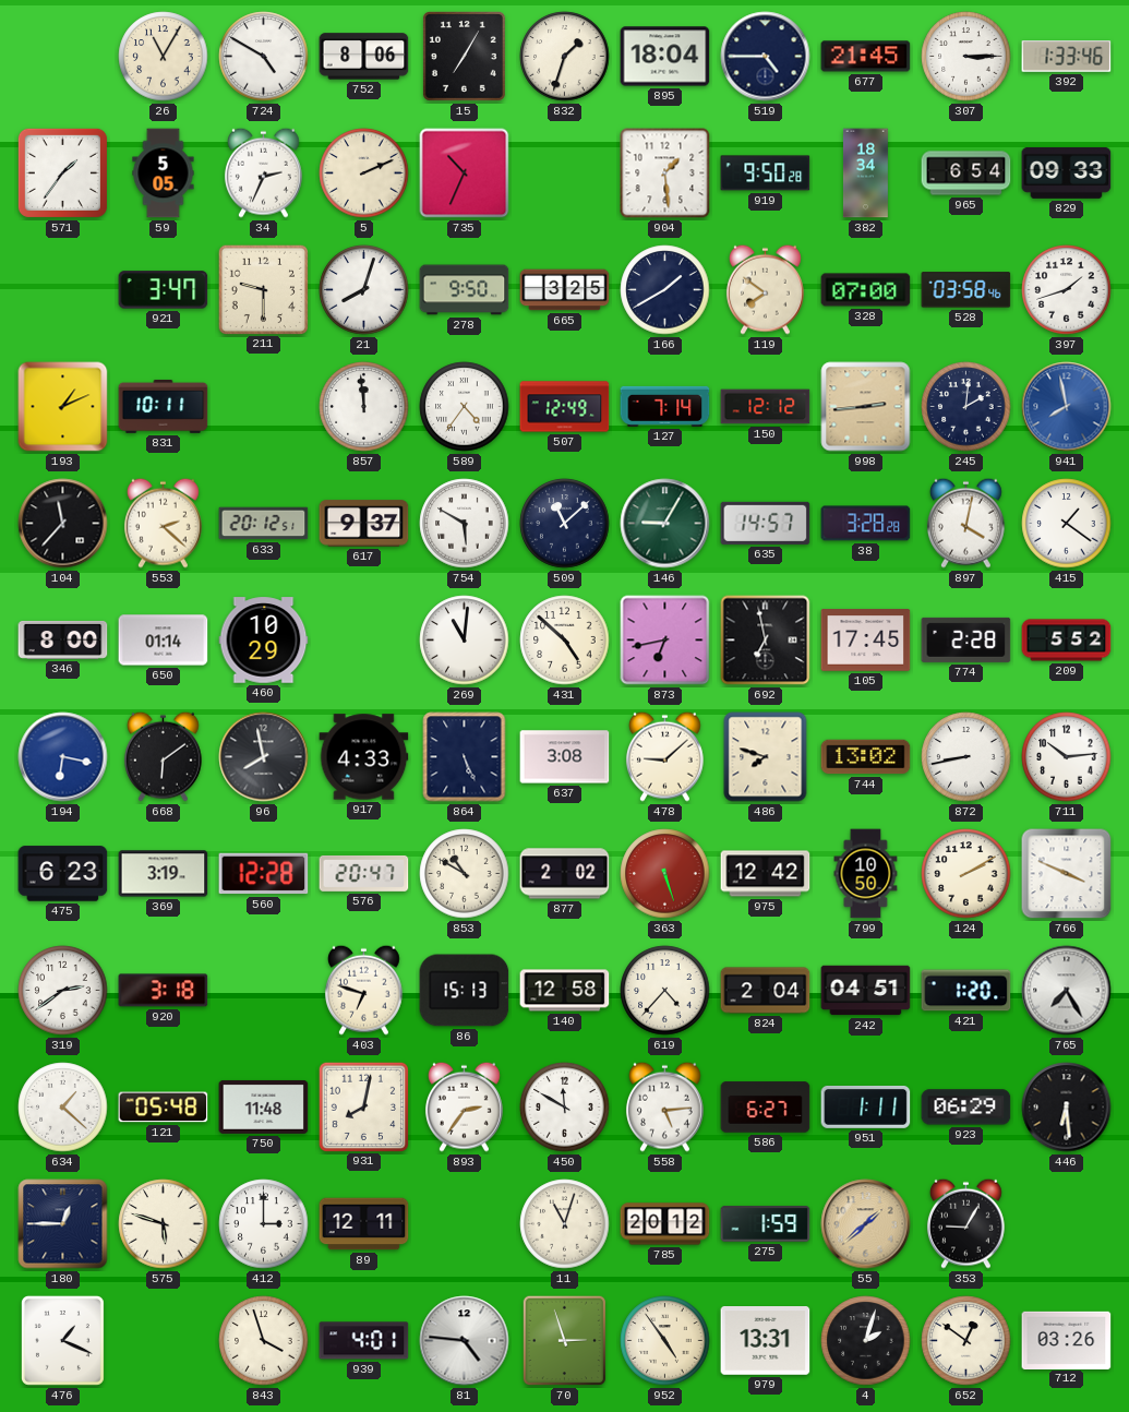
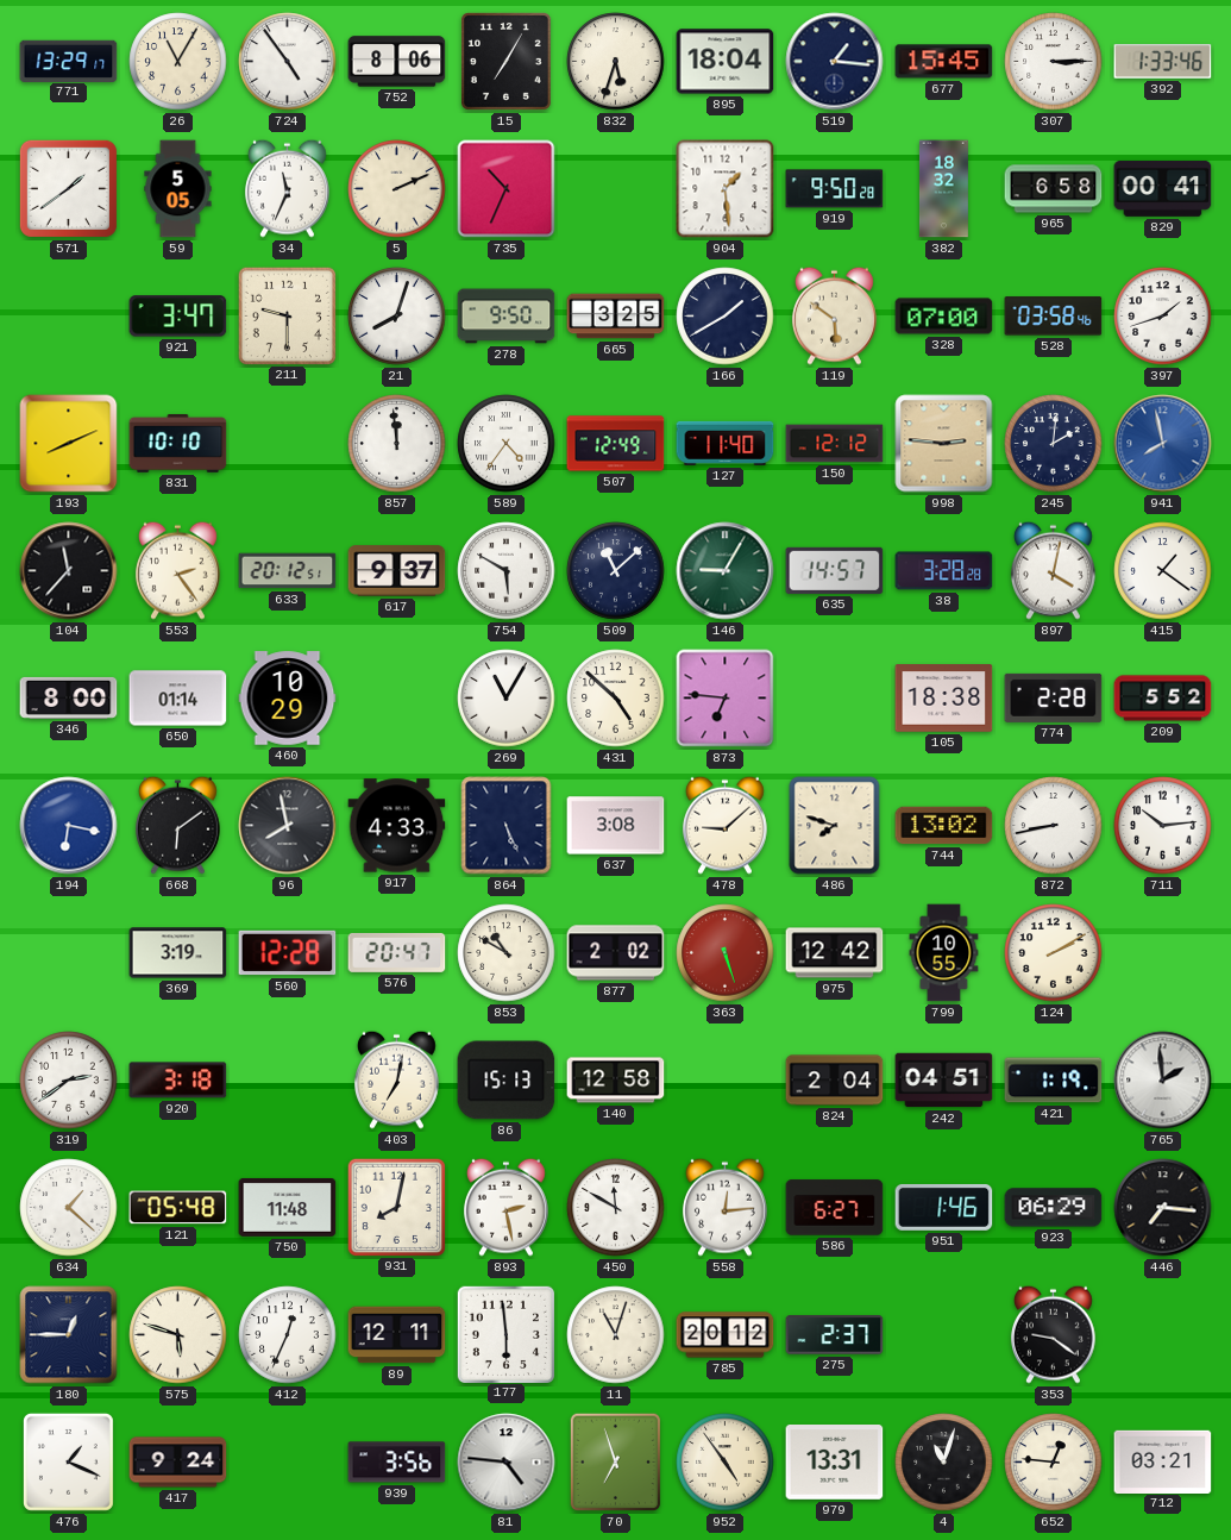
771: none -> 13:29
724: 4:50 -> 4:54
832: 1:33 -> 5:33
519: 4:45 -> 1:16
677: 21:45 -> 15:45
571: 1:36 -> 1:39
34: 2:34 -> 11:34
382: 18:34 -> 18:32
965: 6:54 -> 6:58
829: 09:33 -> 00:41
119: 7:51 -> 5:51
193: 1:11 -> 8:11
831: 10:11 -> 10:10
127: 7:14 -> 11:40
998: 2:44 -> 2:46
553: 2:22 -> 2:24
269: 11:01 -> 11:05
873: 6:43 -> 6:46
692: 6:58 -> none
105: 17:45 -> 18:38
475: 6:23 -> none
799: 10:50 -> 10:55
766: 3:49 -> none
403: 6:48 -> 7:02
619: 4:37 -> none
421: 1:20 -> 1:19
765: 7:25 -> 1:59
893: 2:36 -> 2:28
558: 5:14 -> 12:14
951: 1:11 -> 1:46
446: 6:29 -> 7:16
412: 3:00 -> 12:34
177: none -> 5:59
275: 1:59 -> 2:37
55: 1:38 -> none
353: 9:05 -> 9:21
417: none -> 9:24
843: 3:57 -> none
939: 4:01 -> 3:56
70: 2:57 -> 6:57
4: 2:03 -> 11:03
652: 12:51 -> 12:46
712: 03:26 -> 03:21
